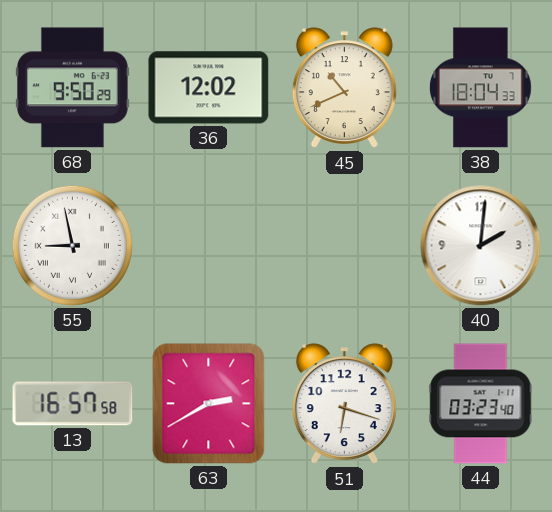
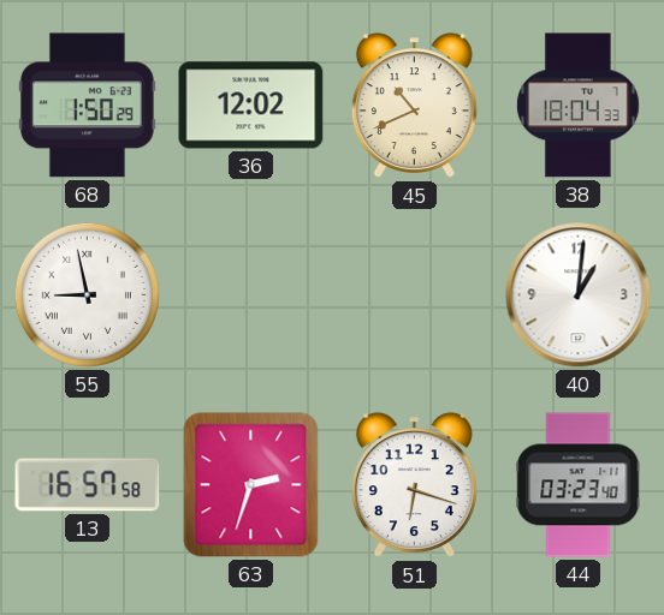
68: 9:50 -> 1:50
40: 2:01 -> 1:01
63: 2:40 -> 2:33
